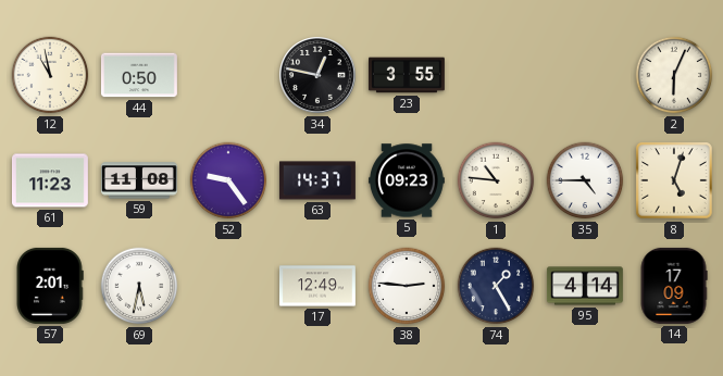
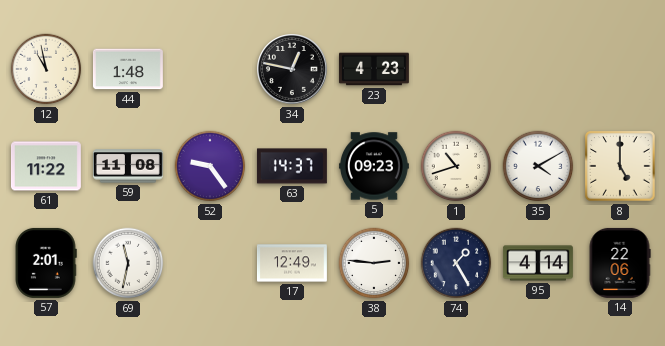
44: 0:50 -> 1:48
23: 3:55 -> 4:23
2: 6:04 -> none
61: 11:23 -> 11:22
1: 10:46 -> 10:42
35: 4:45 -> 4:10
8: 5:03 -> 5:00
69: 5:32 -> 11:32
14: 17:09 -> 22:06
